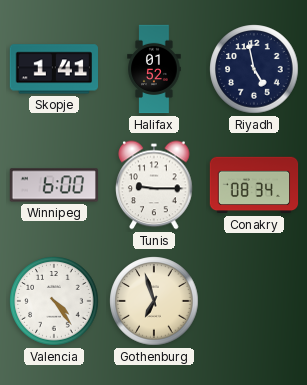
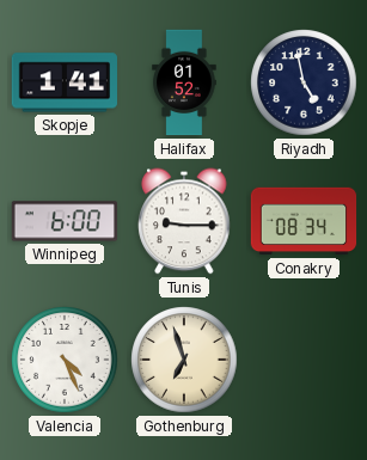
Valencia: 4:24 -> 4:26
